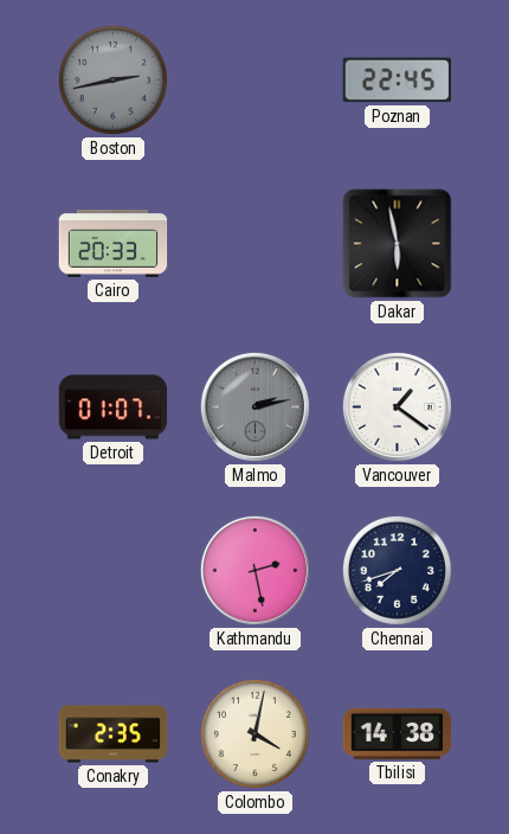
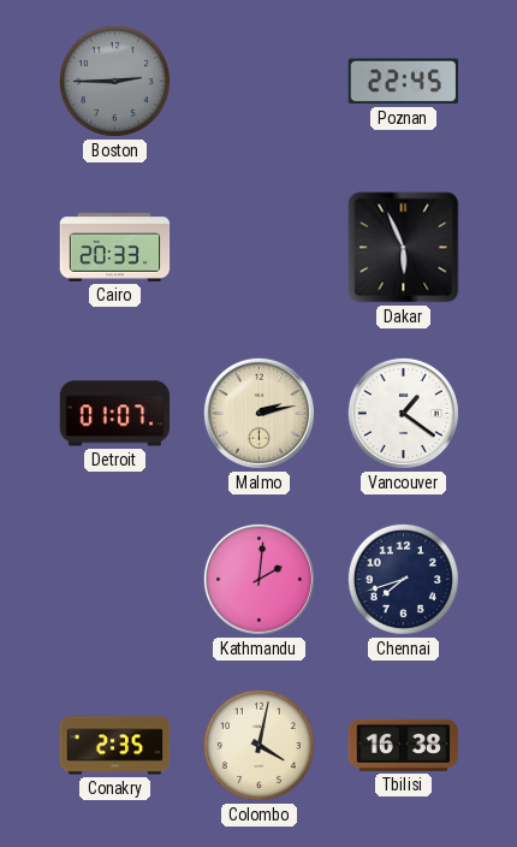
Boston: 2:43 -> 2:45
Dakar: 5:58 -> 5:56
Malmo dial: grey -> cream
Kathmandu: 2:28 -> 2:01
Tbilisi: 14:38 -> 16:38
